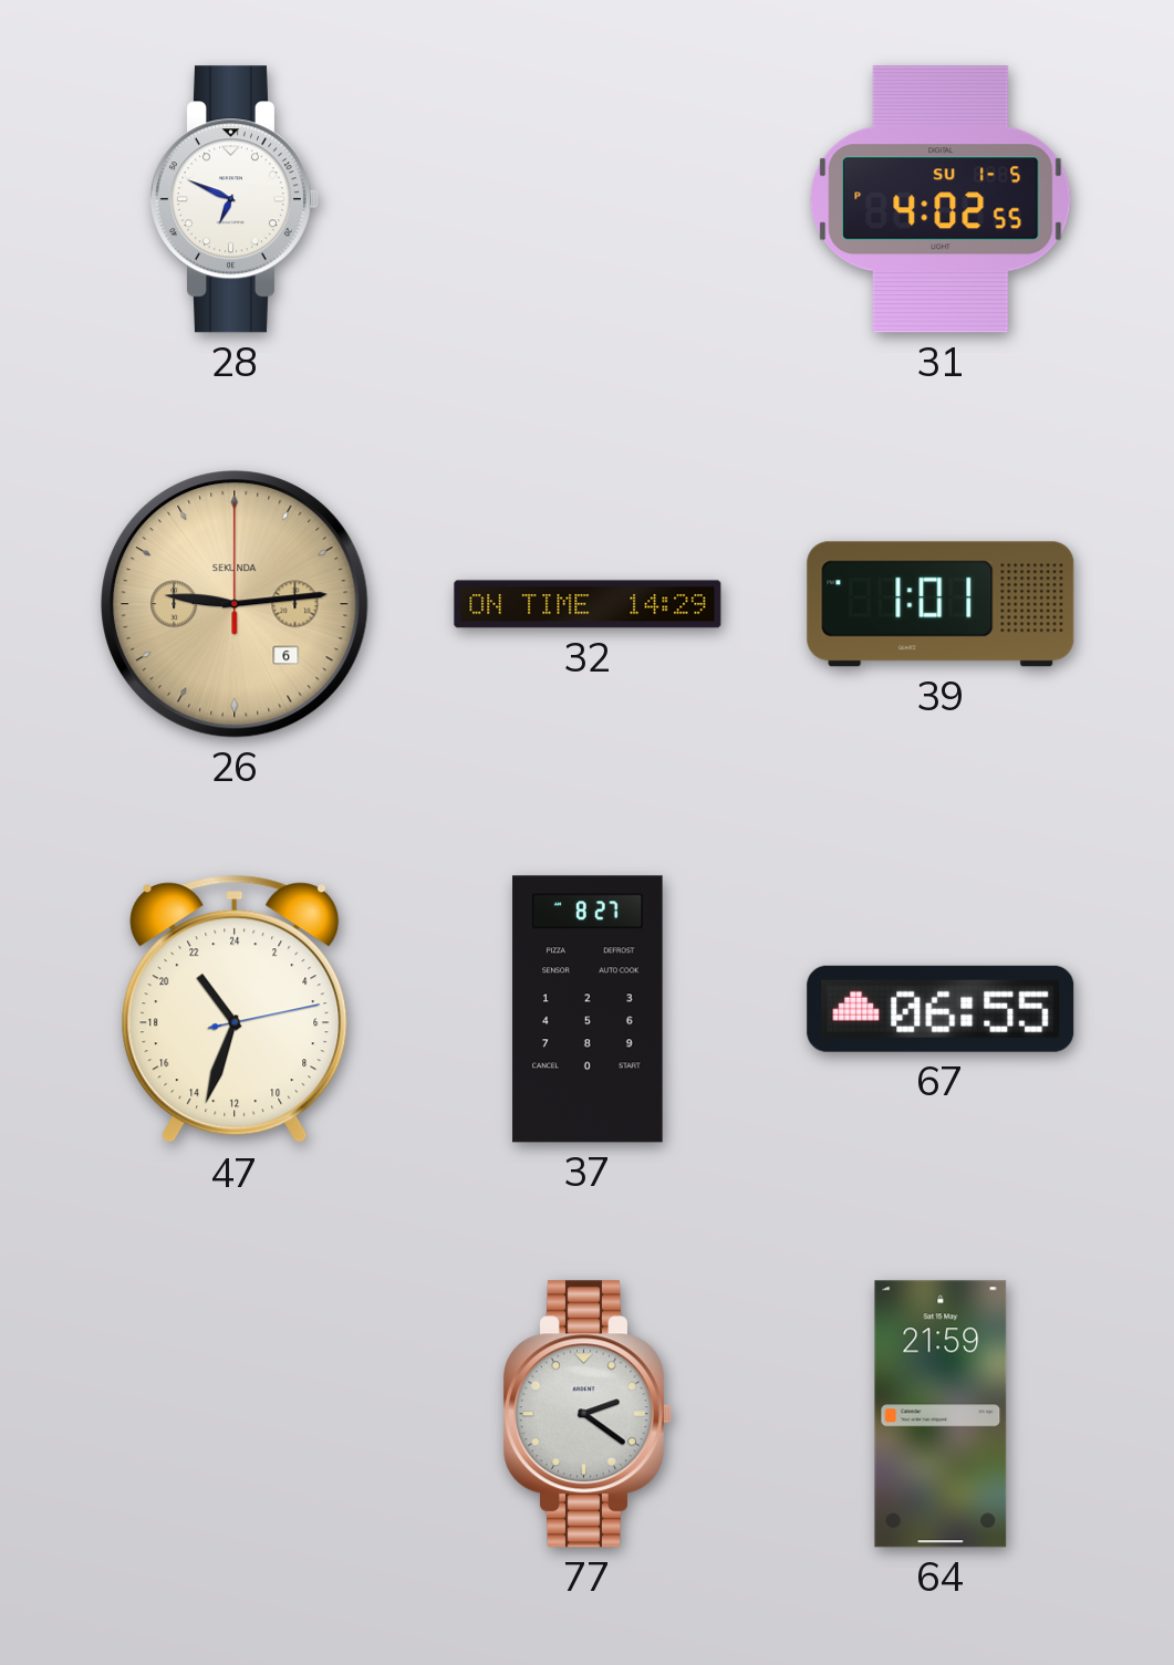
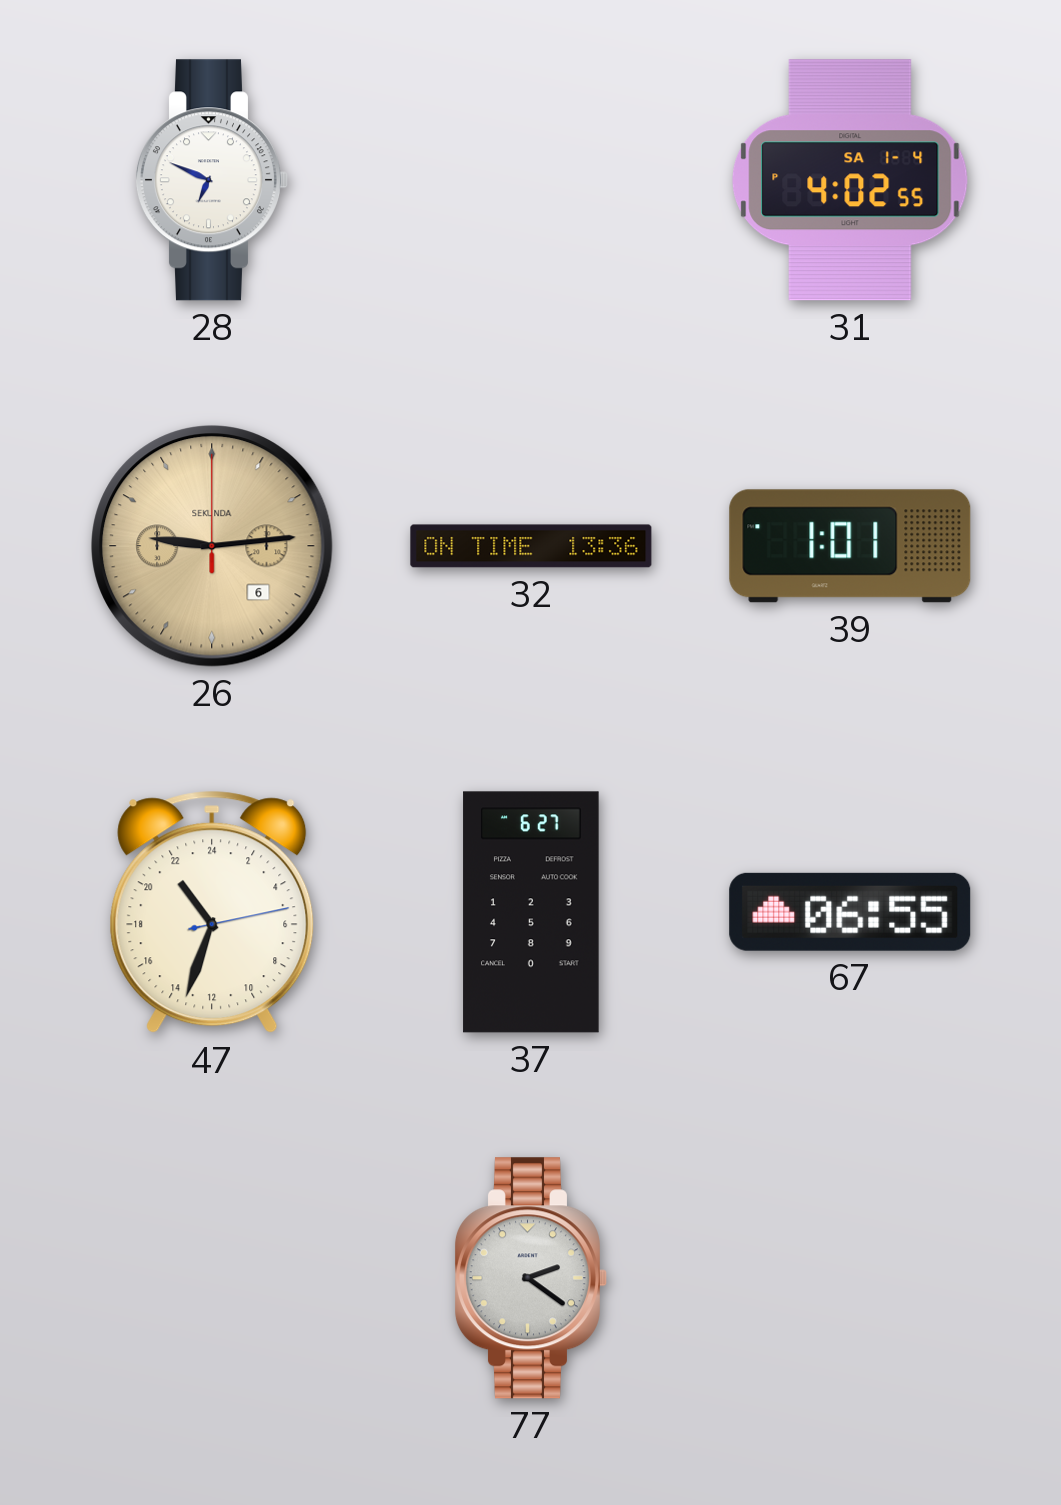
31 date: SU 1-5 -> SA 1-4
32: 14:29 -> 13:36
37: 8:27 -> 6:27
64: 21:59 -> none
